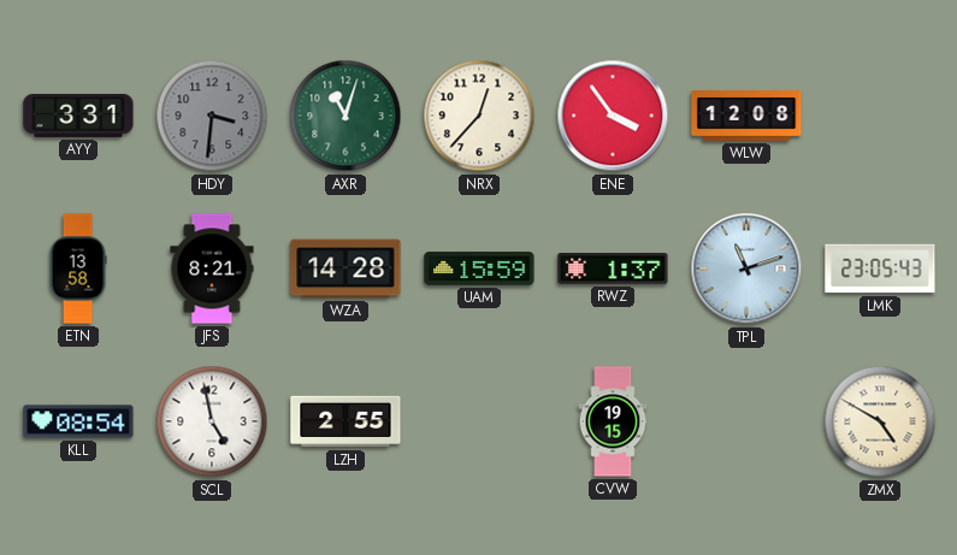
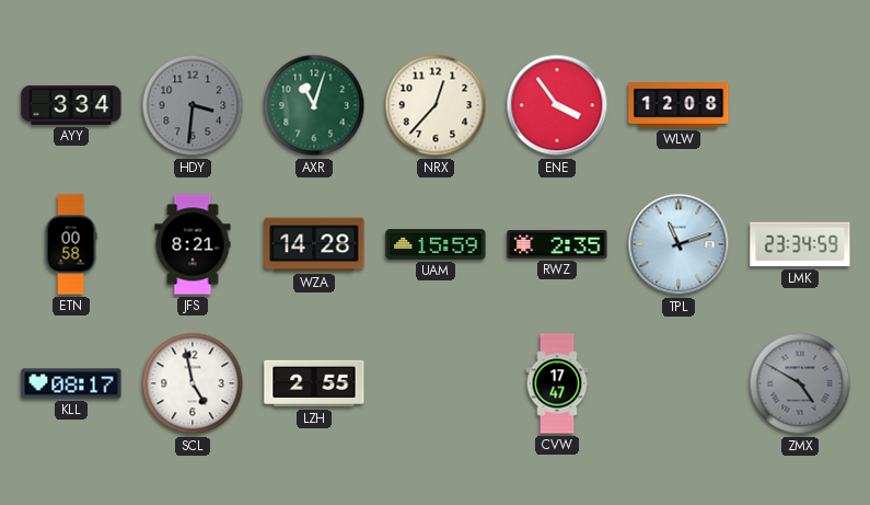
AYY: 3:31 -> 3:34
ETN: 13:58 -> 00:58
RWZ: 1:37 -> 2:35
LMK: 23:05 -> 23:34
KLL: 08:54 -> 08:17
CVW: 19:15 -> 17:47
ZMX dial: cream -> grey
